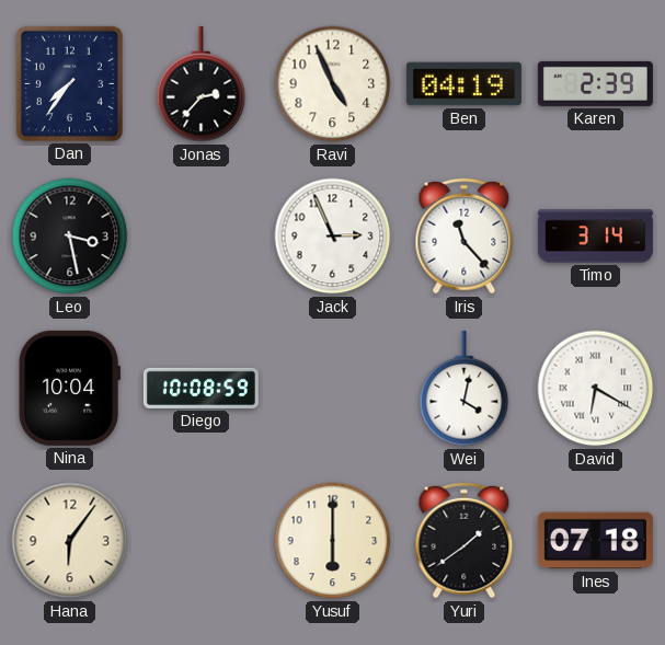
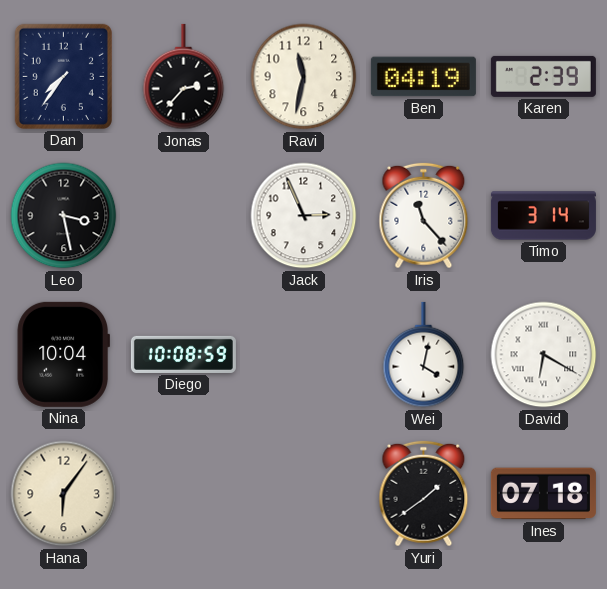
Ravi: 4:56 -> 11:32
Yusuf: 6:00 -> none
